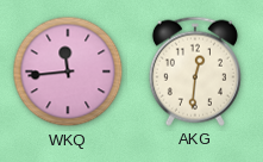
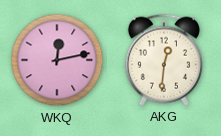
WKQ: 11:44 -> 12:13
